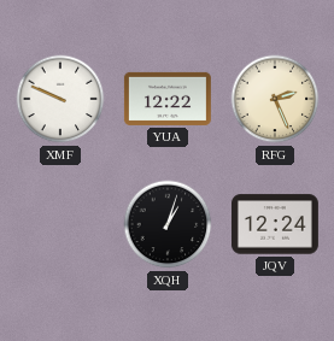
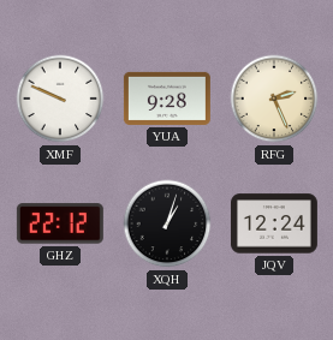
YUA: 12:22 -> 9:28
GHZ: none -> 22:12
